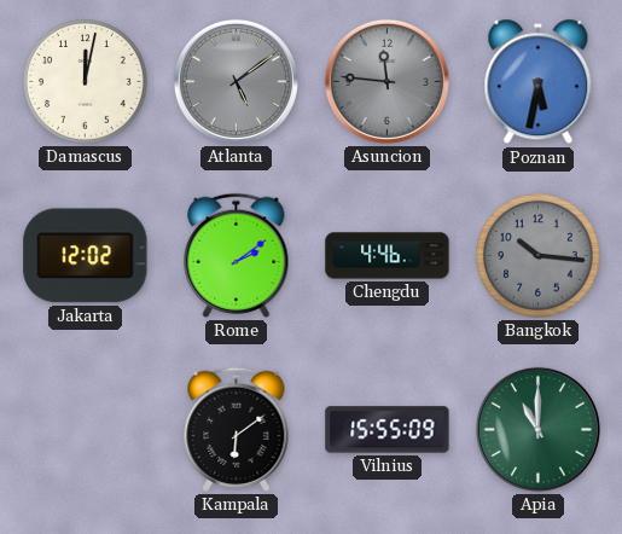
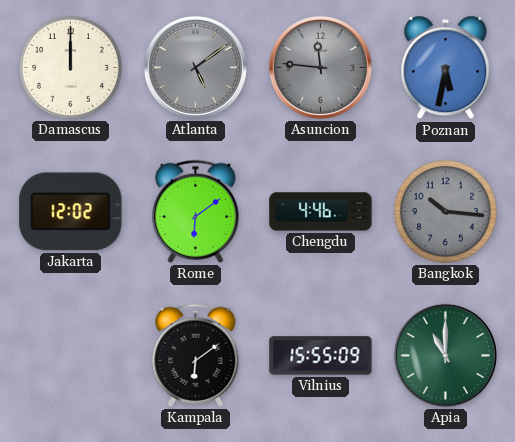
Damascus: 12:02 -> 12:00
Rome: 2:09 -> 6:09
